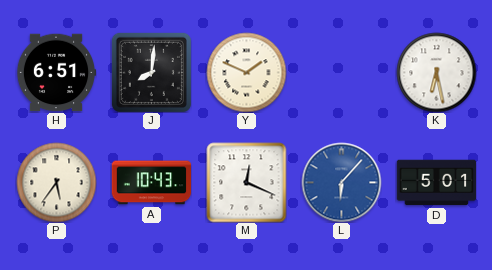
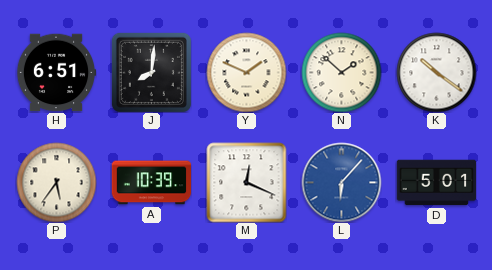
N: none -> 1:52
K: 6:28 -> 10:21
A: 10:43 -> 10:39
